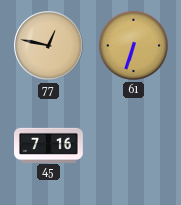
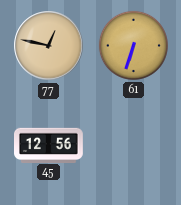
45: 7:16 -> 12:56
